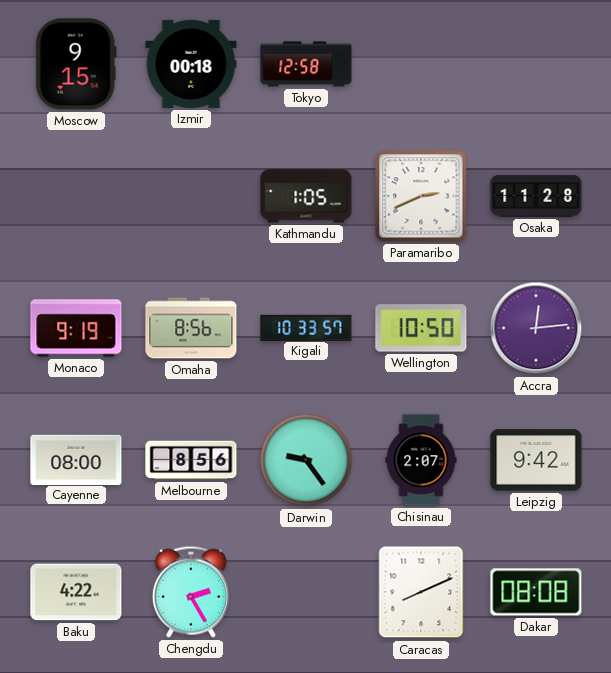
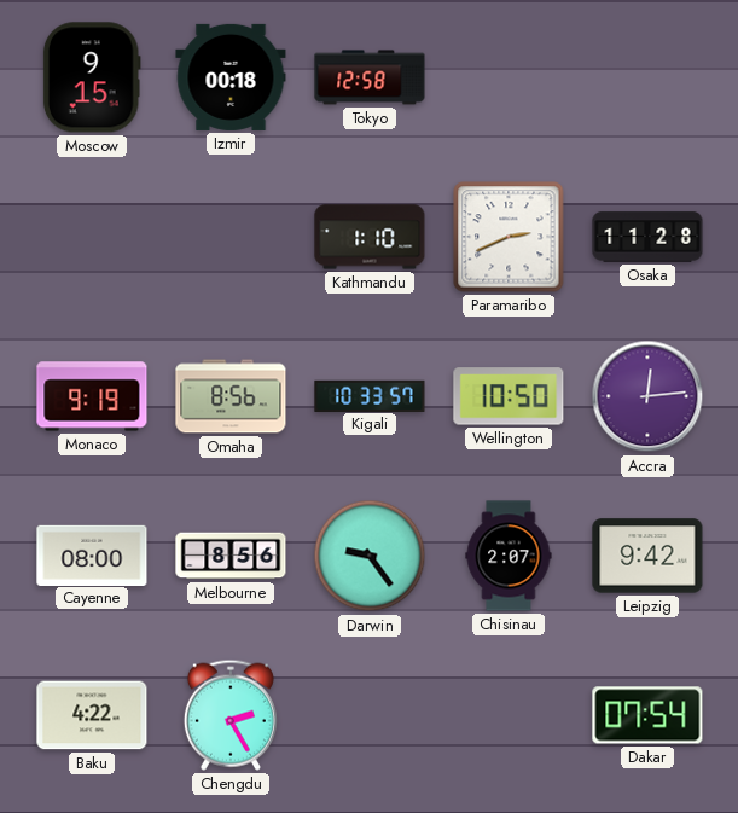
Kathmandu: 1:05 -> 1:10
Caracas: 8:11 -> none
Dakar: 08:08 -> 07:54
